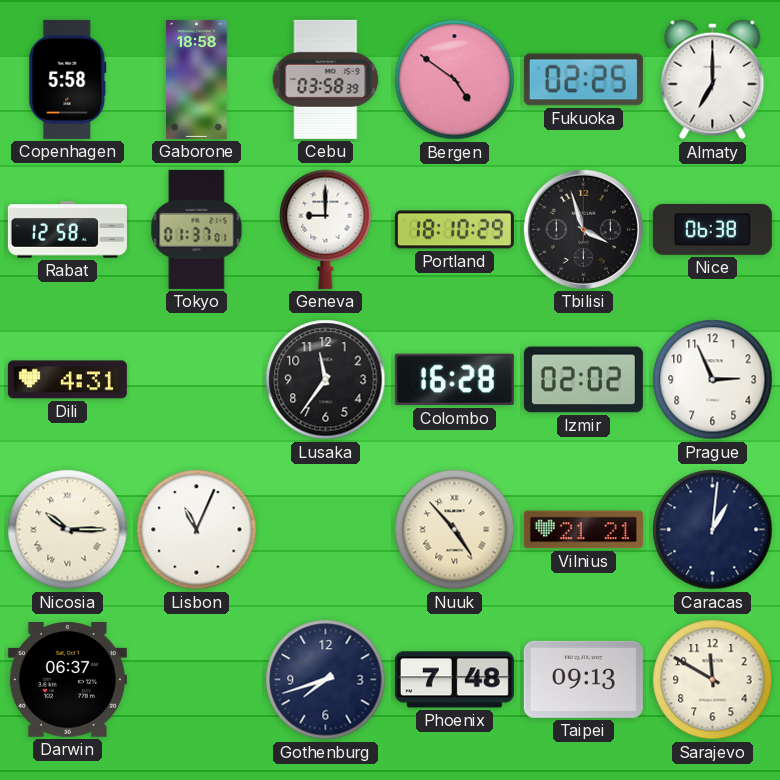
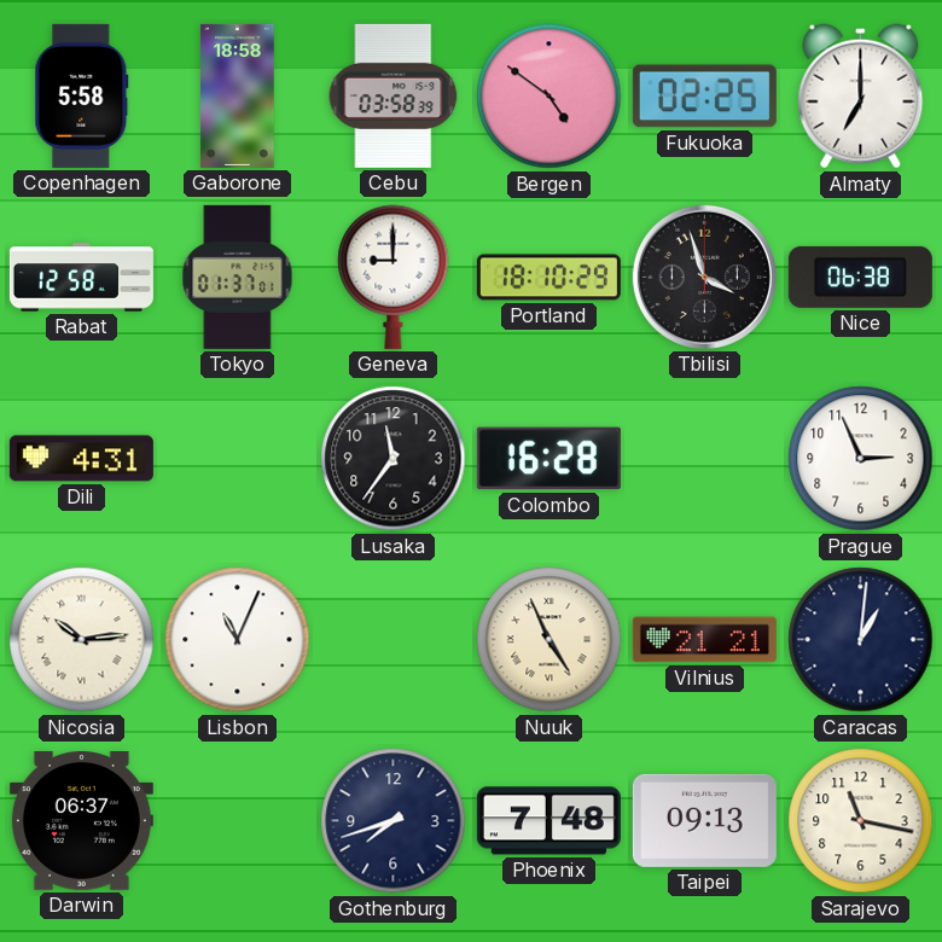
Izmir: 02:02 -> none
Nicosia: 10:15 -> 10:14
Nuuk: 4:53 -> 4:56
Sarajevo: 11:50 -> 11:17
